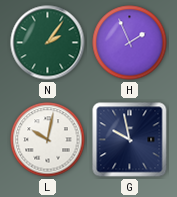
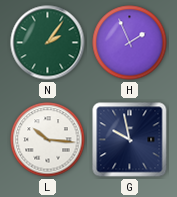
L: 10:02 -> 10:16
